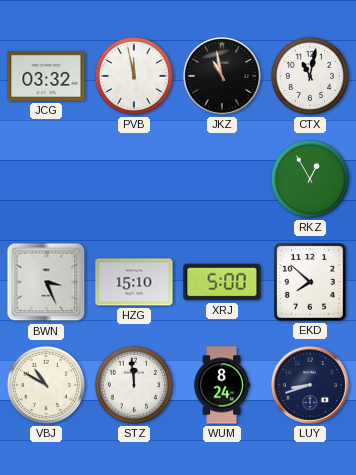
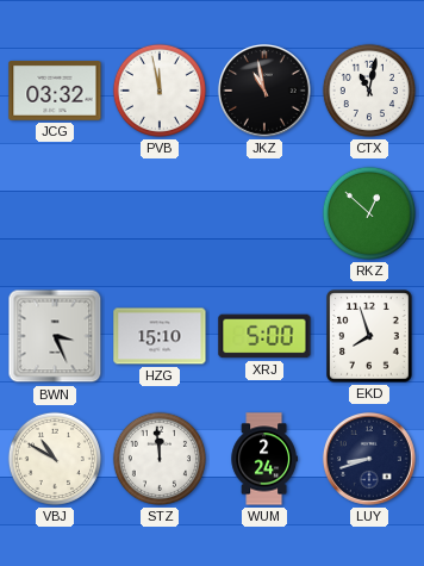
RKZ: 12:55 -> 12:52
EKD: 7:52 -> 7:57
WUM: 8:24 -> 2:24
